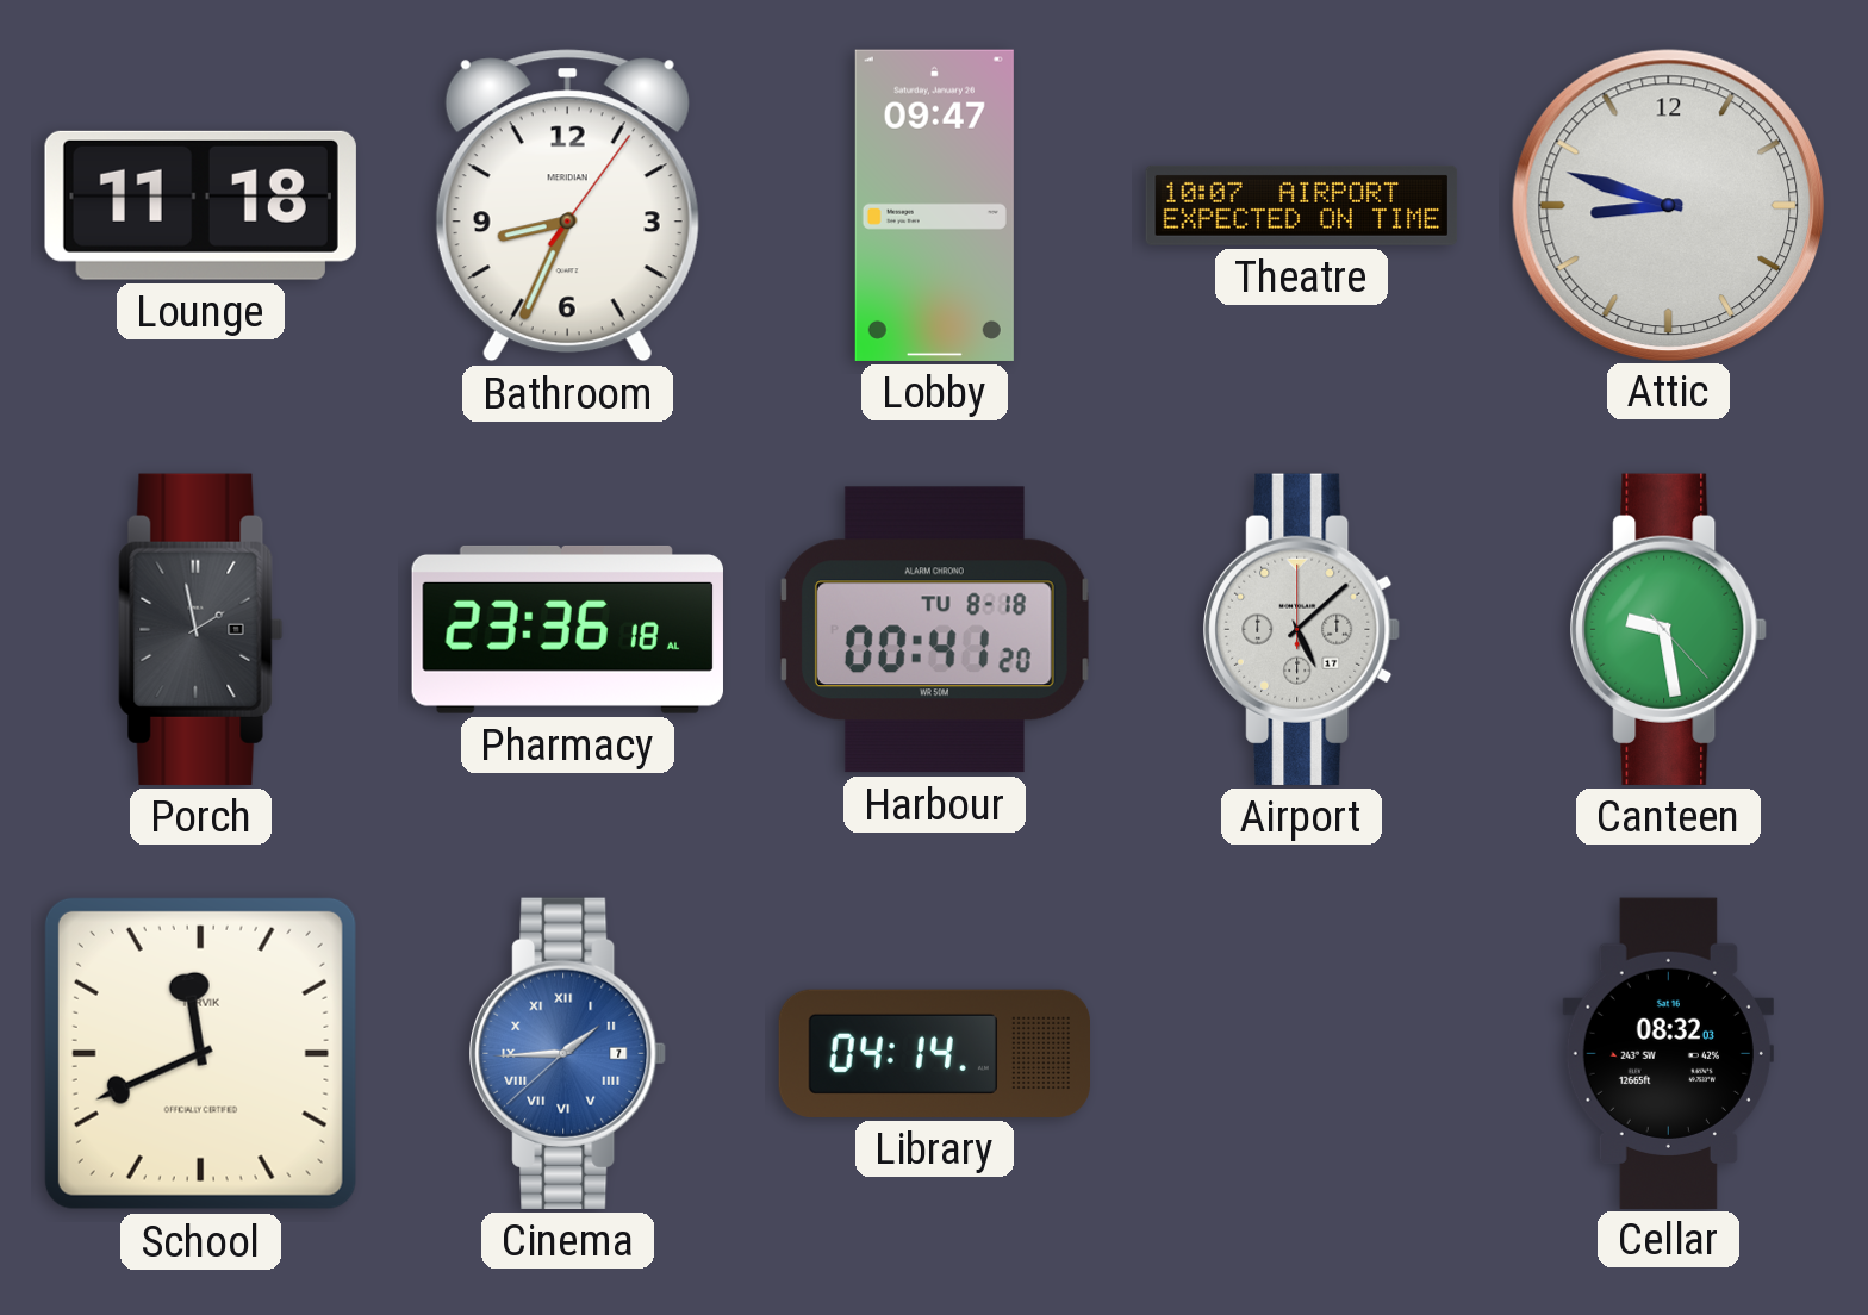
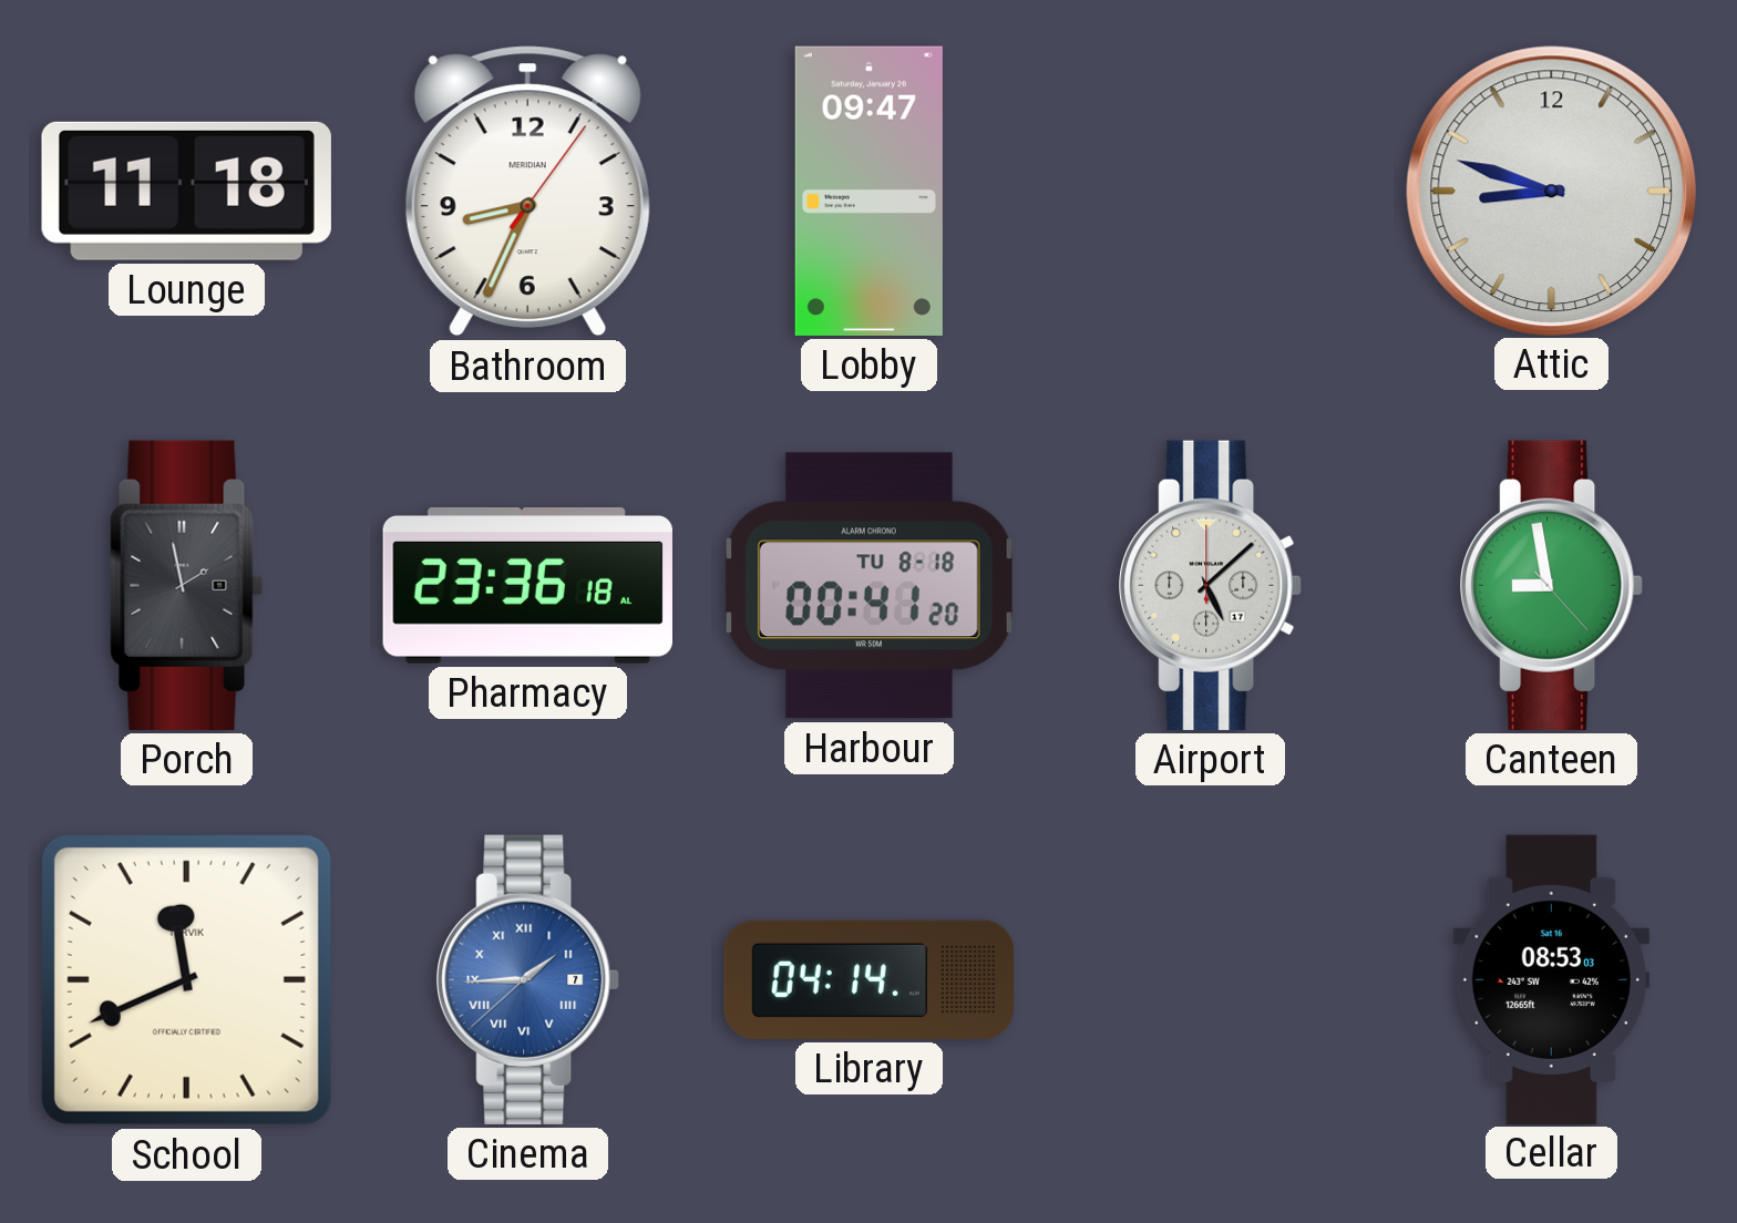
Theatre: 10:07 -> none
Canteen: 9:28 -> 8:58
Cellar: 08:32 -> 08:53
